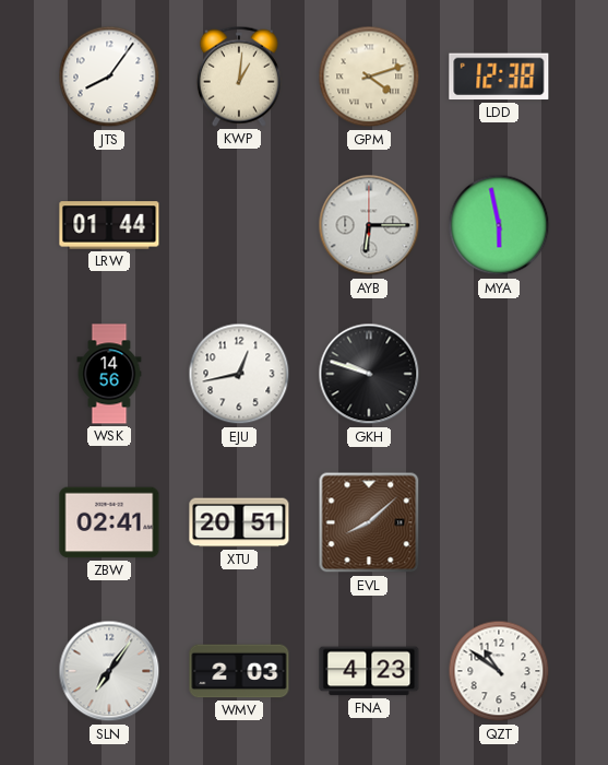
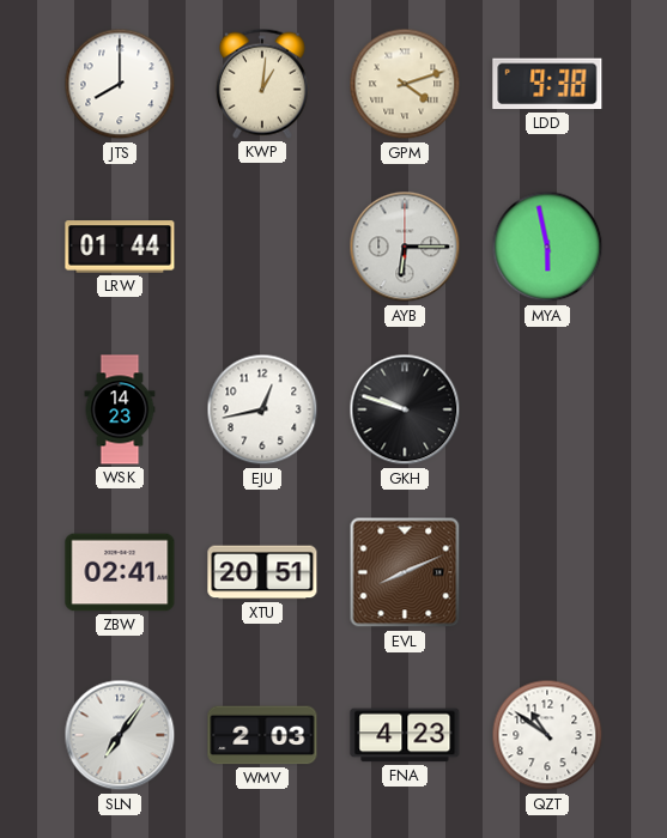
JTS: 8:06 -> 8:00
LDD: 12:38 -> 9:38
WSK: 14:56 -> 14:23
EVL: 8:08 -> 8:11
